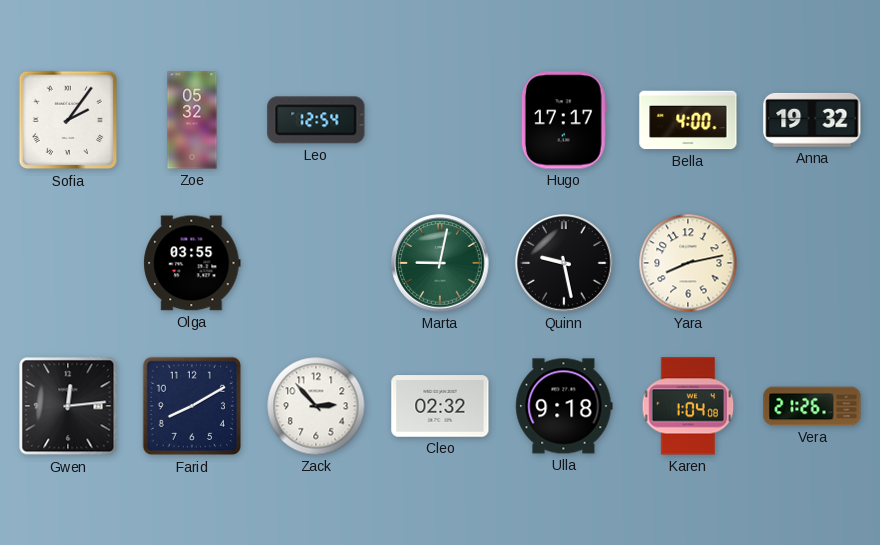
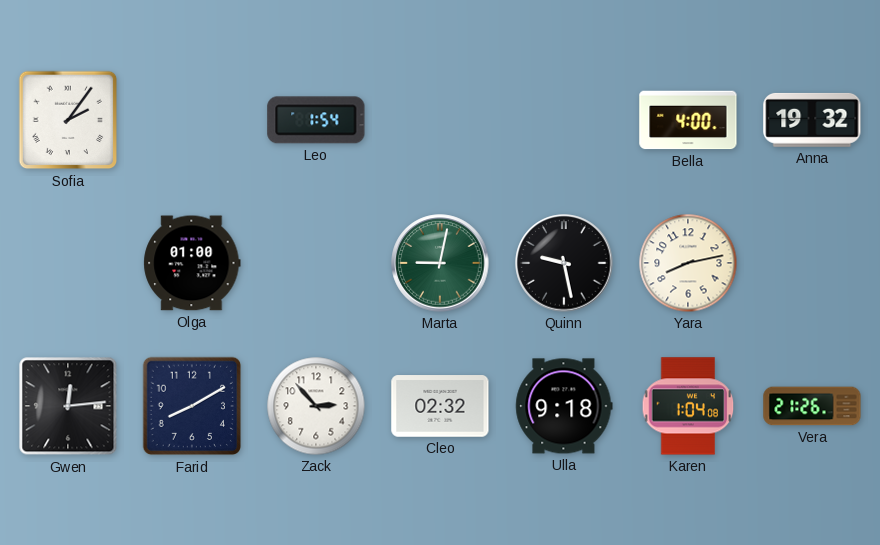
Zoe: 05:32 -> none
Leo: 12:54 -> 1:54
Hugo: 17:17 -> none
Olga: 03:55 -> 01:00
